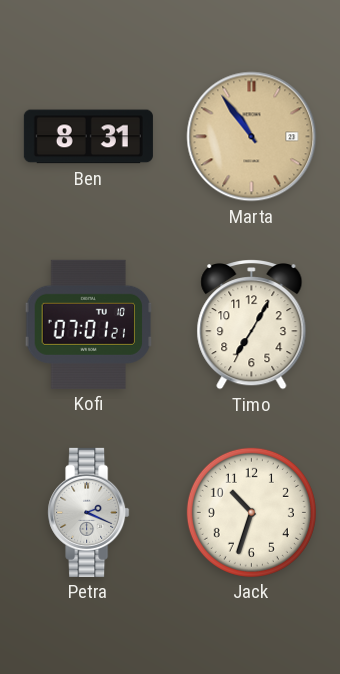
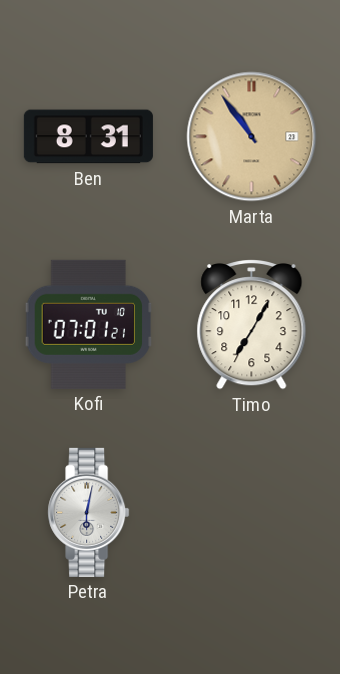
Petra: 2:19 -> 6:02
Jack: 10:33 -> none
